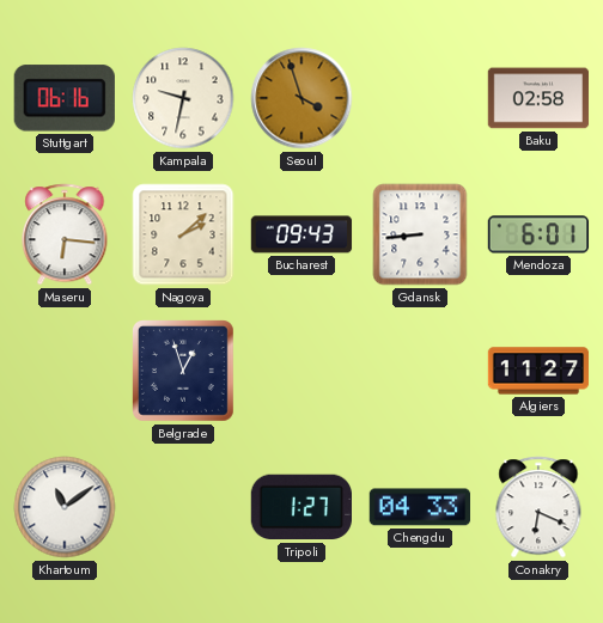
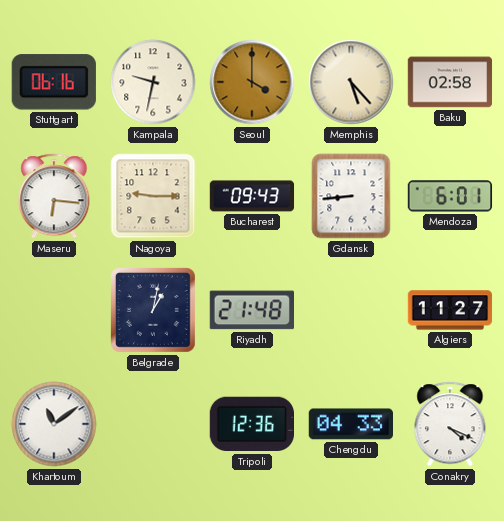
Seoul: 3:57 -> 4:00
Memphis: none -> 5:23
Nagoya: 2:08 -> 9:15
Belgrade: 12:57 -> 1:02
Riyadh: none -> 21:48
Tripoli: 1:27 -> 12:36
Conakry: 6:19 -> 4:19
